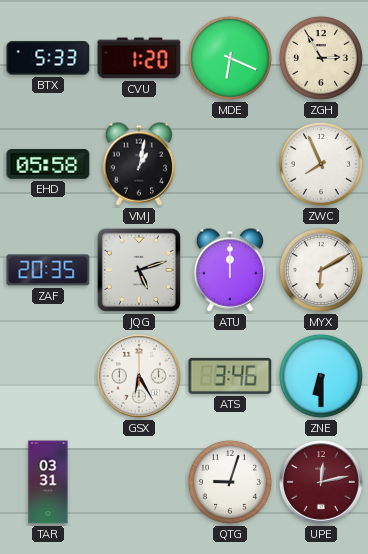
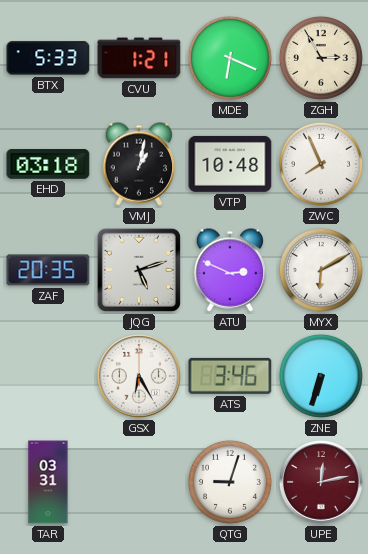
CVU: 1:20 -> 1:21
EHD: 05:58 -> 03:18
VTP: none -> 10:48
ATU: 12:00 -> 2:49
ZNE: 6:30 -> 6:33
